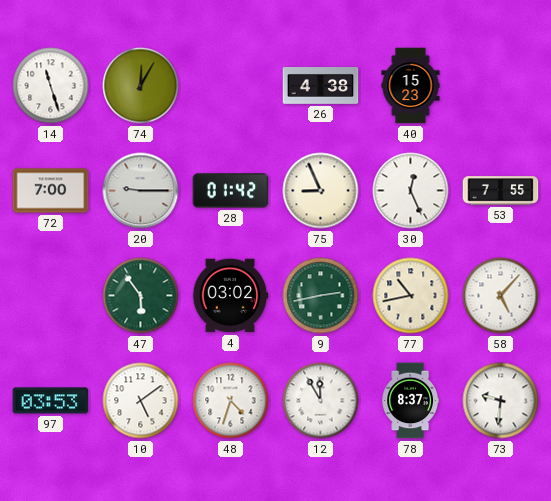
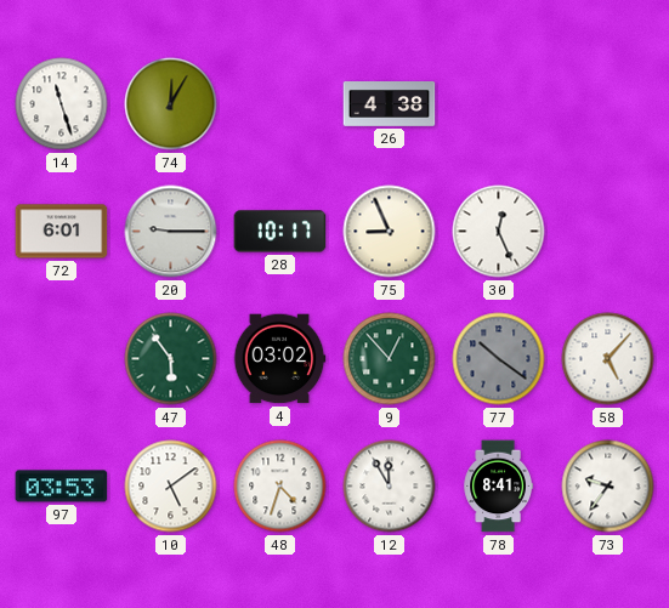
40: 15:23 -> none
72: 7:00 -> 6:01
28: 01:42 -> 10:17
53: 7:55 -> none
9: 2:43 -> 12:53
77: 10:43 -> 10:21
77 dial: cream -> grey
78: 8:37 -> 8:41
73: 9:31 -> 9:36
